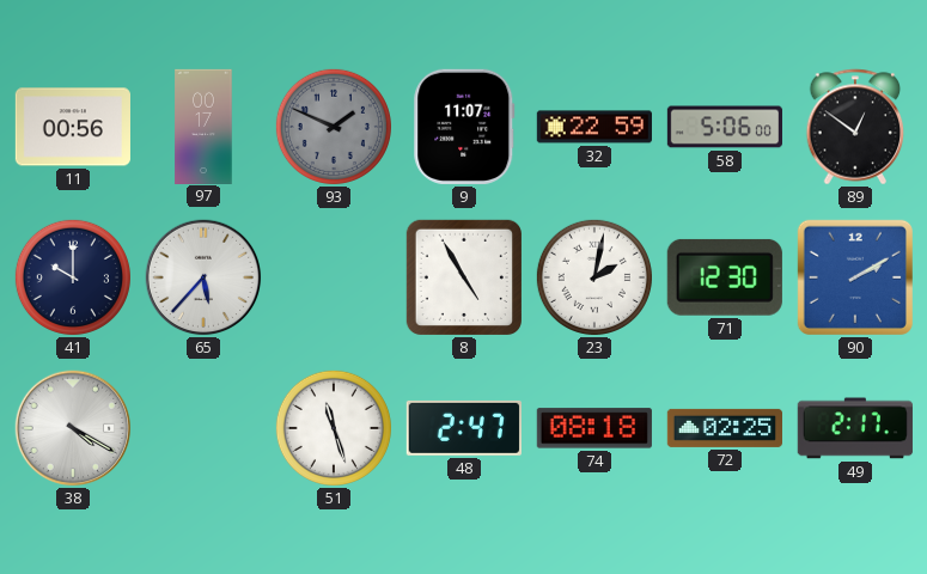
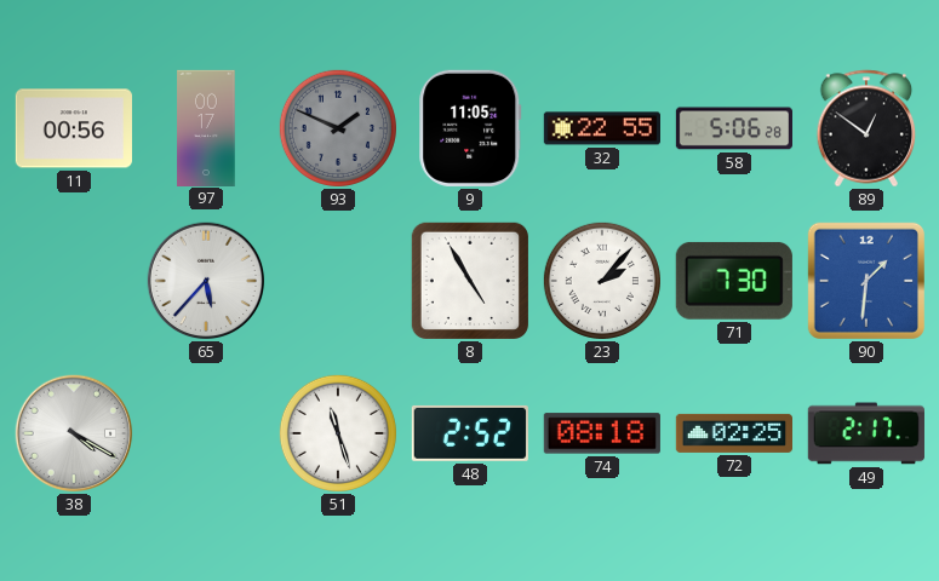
9: 11:07 -> 11:05
32: 22:59 -> 22:55
58: 5:06:00 -> 5:06:28
41: 10:00 -> none
23: 2:02 -> 2:07
71: 12:30 -> 7:30
90: 2:10 -> 1:31
48: 2:47 -> 2:52
